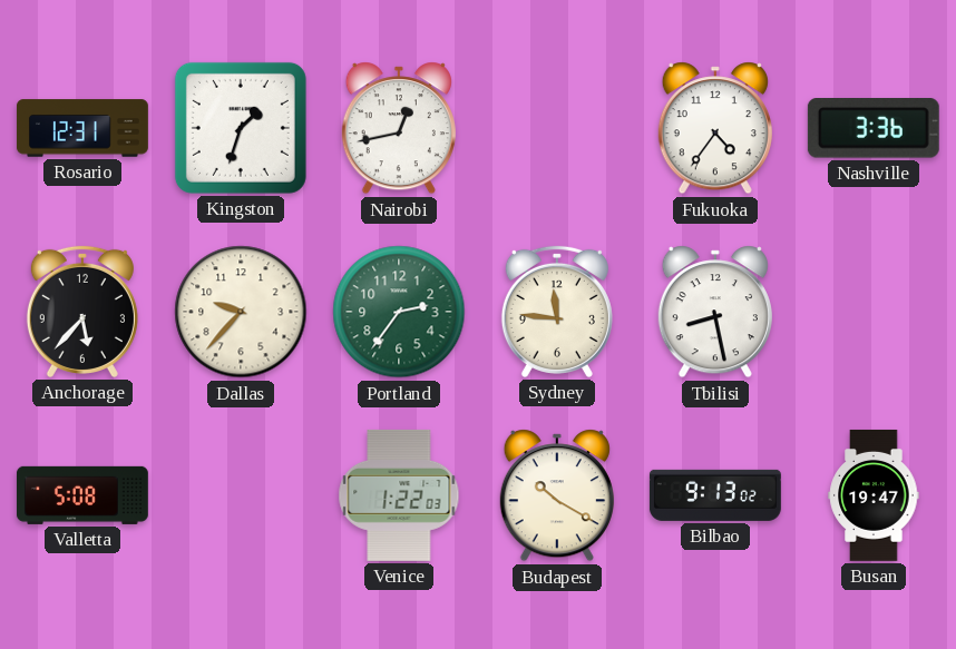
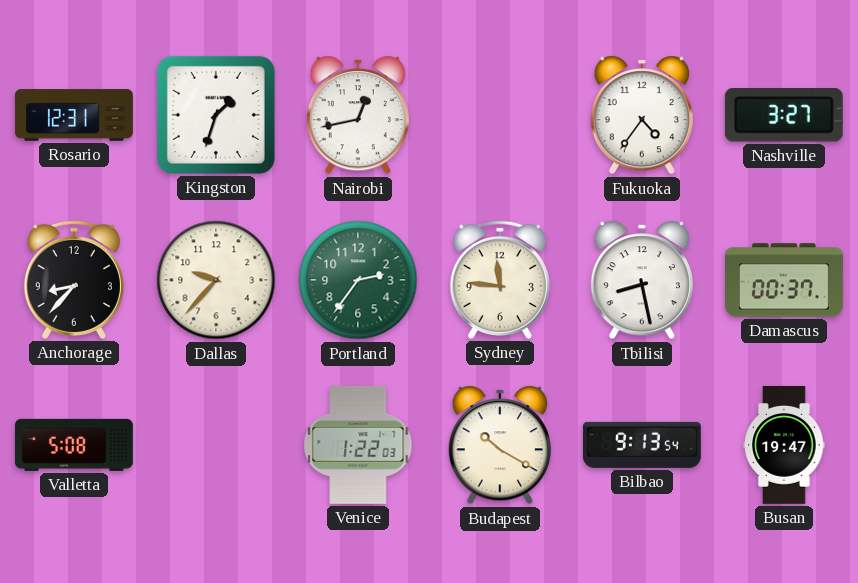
Nashville: 3:36 -> 3:27
Anchorage: 5:37 -> 8:37
Damascus: none -> 00:37
Bilbao: 9:13:02 -> 9:13:54
